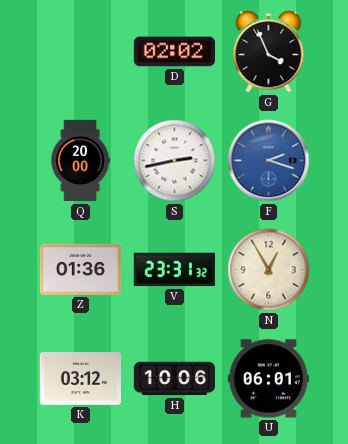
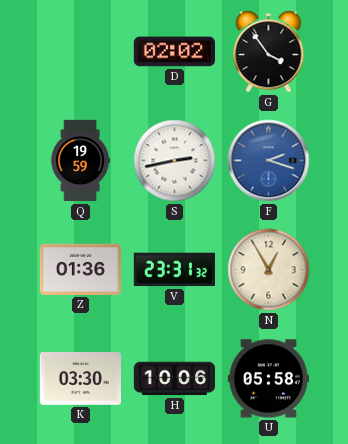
G: 3:56 -> 3:54
Q: 20:00 -> 19:59
K: 03:12 -> 03:30
U: 06:01 -> 05:58
